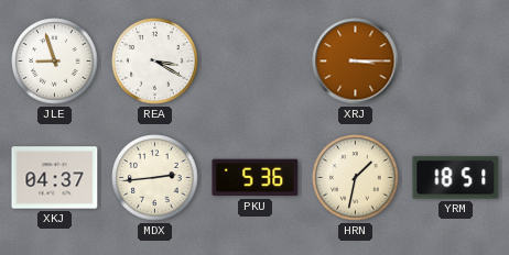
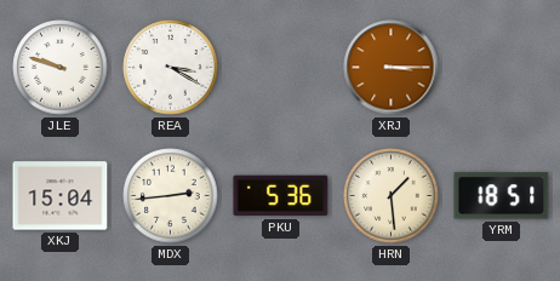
JLE: 8:57 -> 9:48
XKJ: 04:37 -> 15:04
HRN: 1:32 -> 1:29
